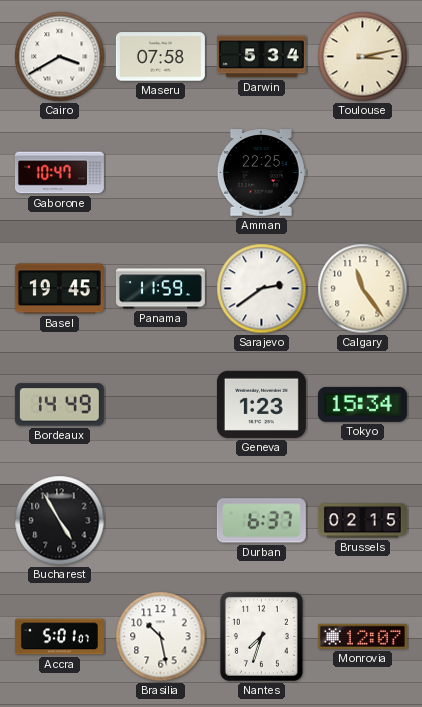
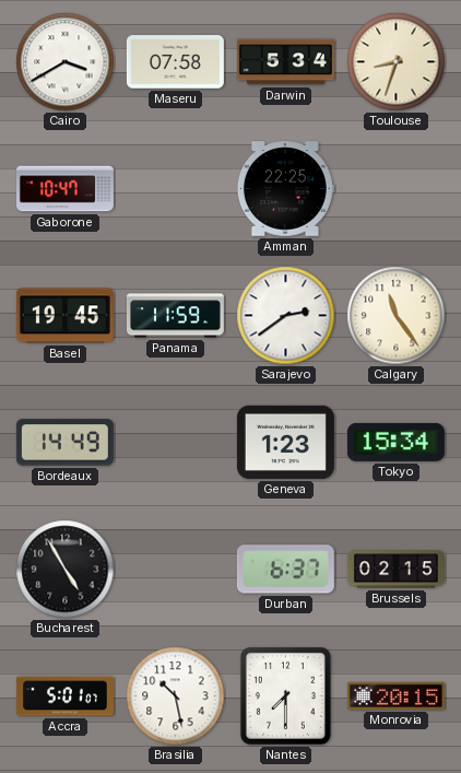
Toulouse: 3:13 -> 8:33
Nantes: 7:33 -> 7:30
Monrovia: 12:07 -> 20:15
